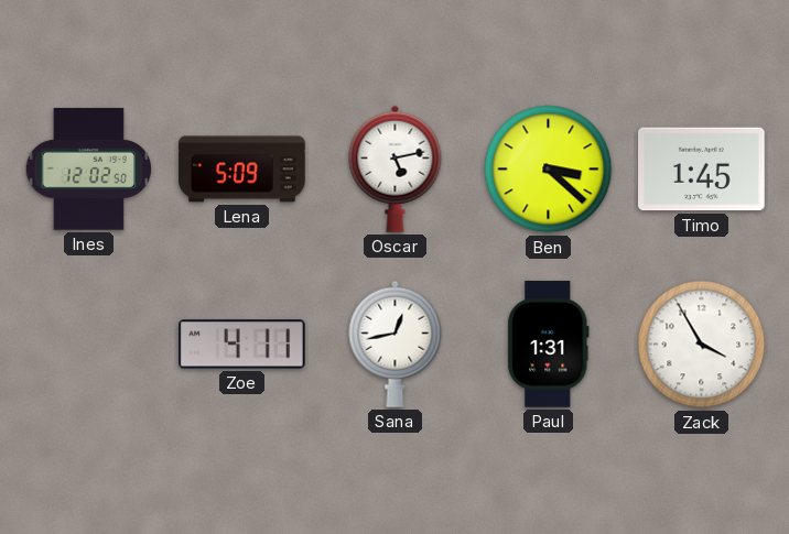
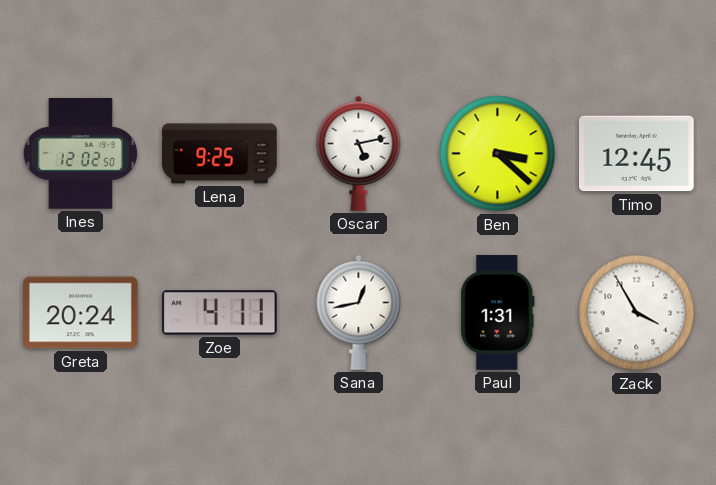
Lena: 5:09 -> 9:25
Timo: 1:45 -> 12:45
Greta: none -> 20:24
